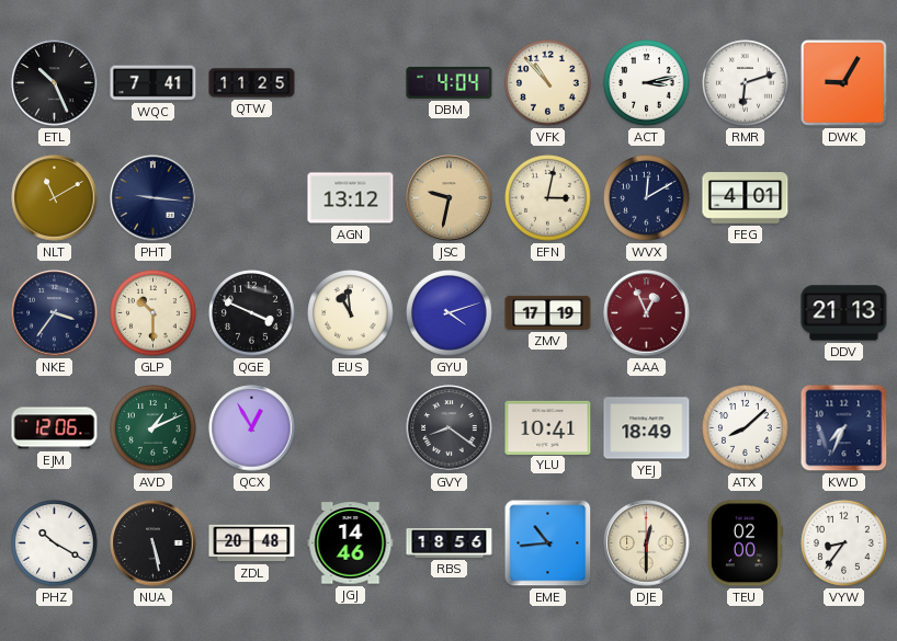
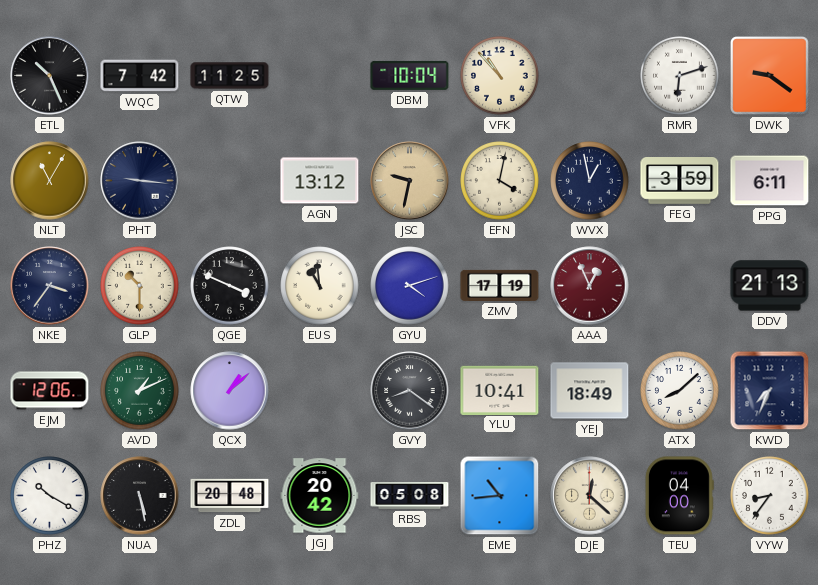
WQC: 7:41 -> 7:42
DBM: 4:04 -> 10:04
ACT: 3:13 -> none
DWK: 9:05 -> 9:21
NLT: 11:10 -> 11:05
EFN: 3:02 -> 4:02
WVX: 12:10 -> 12:58
FEG: 4:01 -> 3:59
PPG: none -> 6:11
QCX: 12:55 -> 1:08
JGJ: 14:46 -> 20:42
RBS: 18:56 -> 05:08
DJE: 12:30 -> 12:22
TEU: 02:00 -> 04:00
